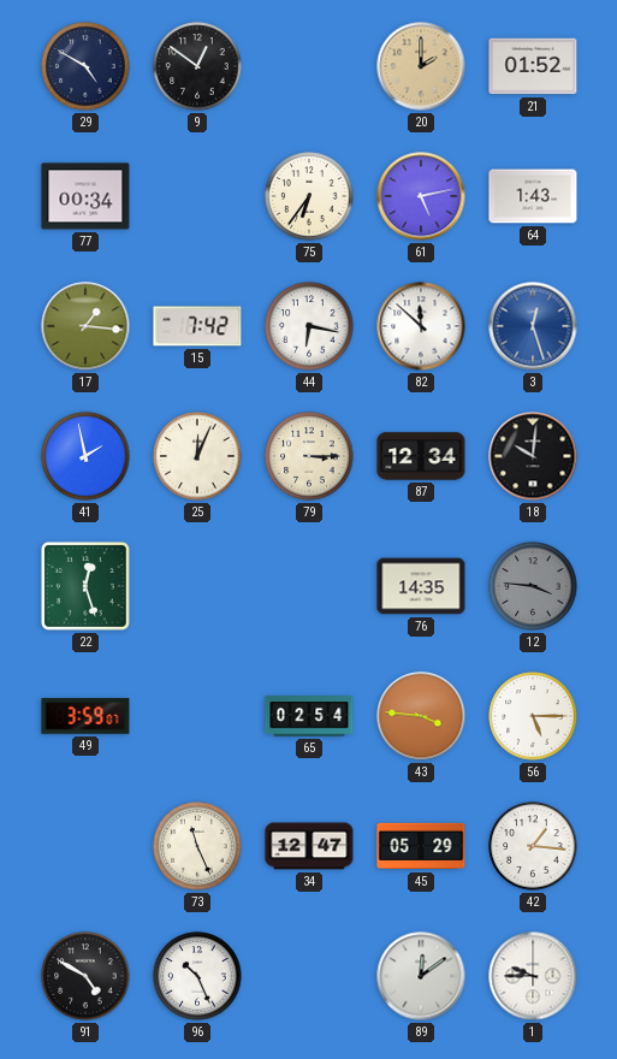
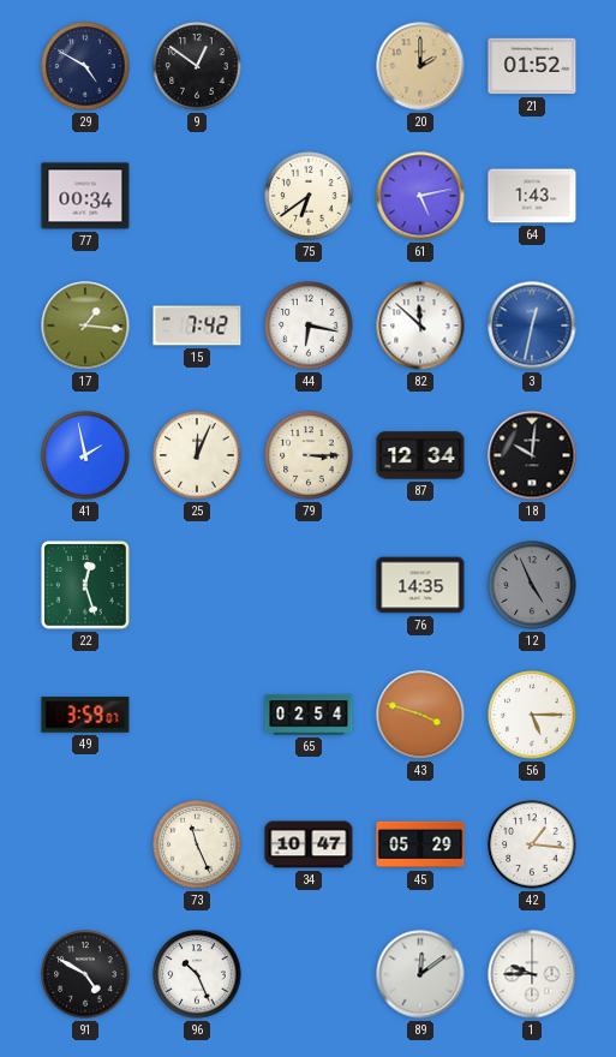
75: 6:36 -> 6:39
3: 12:27 -> 12:32
12: 3:46 -> 4:56
43: 3:46 -> 3:48
34: 12:47 -> 10:47
